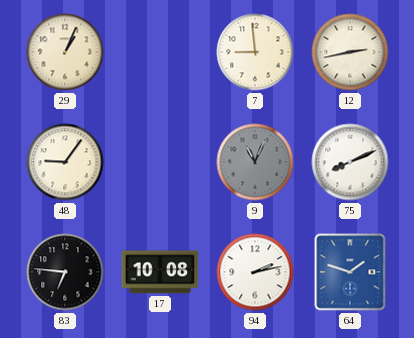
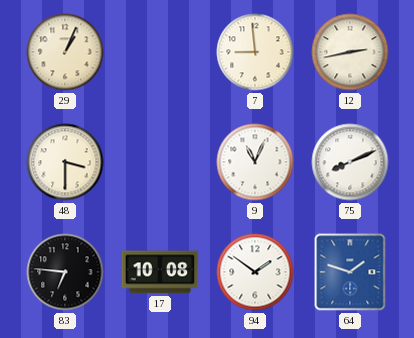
48: 9:06 -> 3:30
9 dial: grey -> white
94: 2:13 -> 1:51
